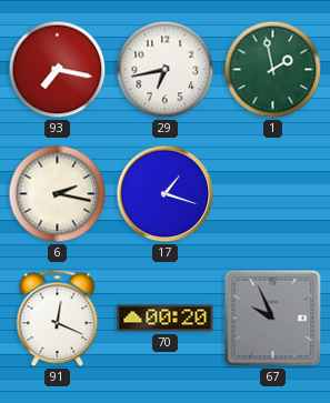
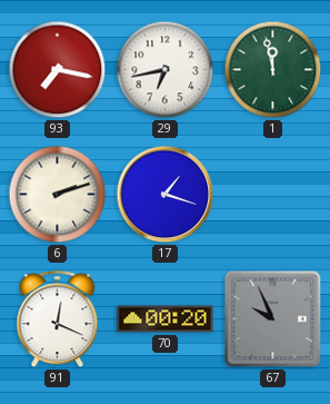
1: 1:58 -> 11:58
6: 2:17 -> 2:12
